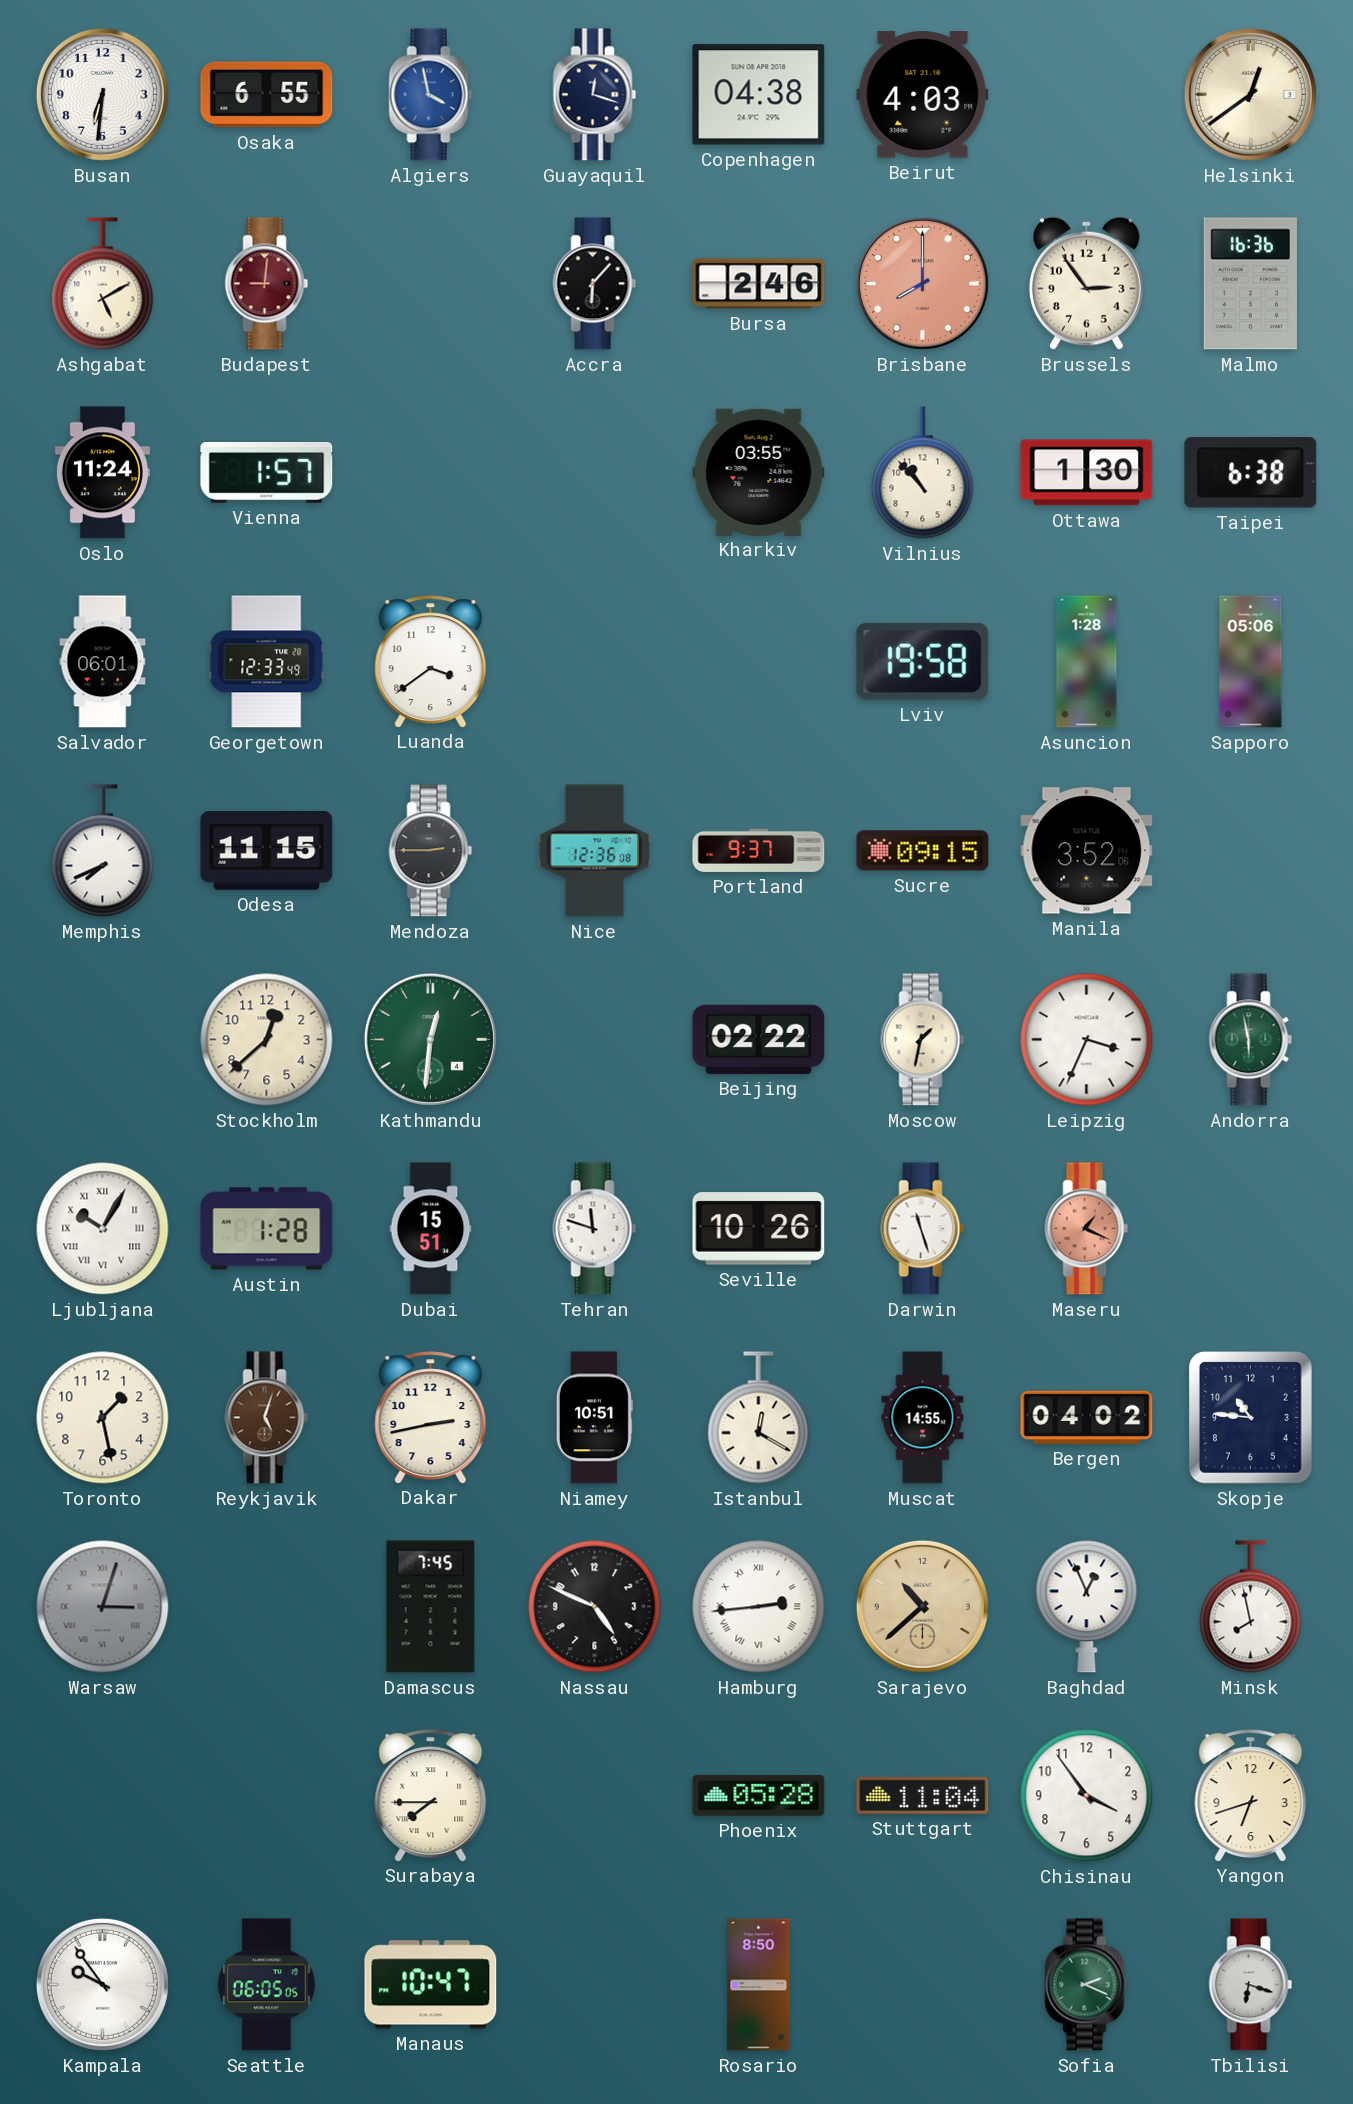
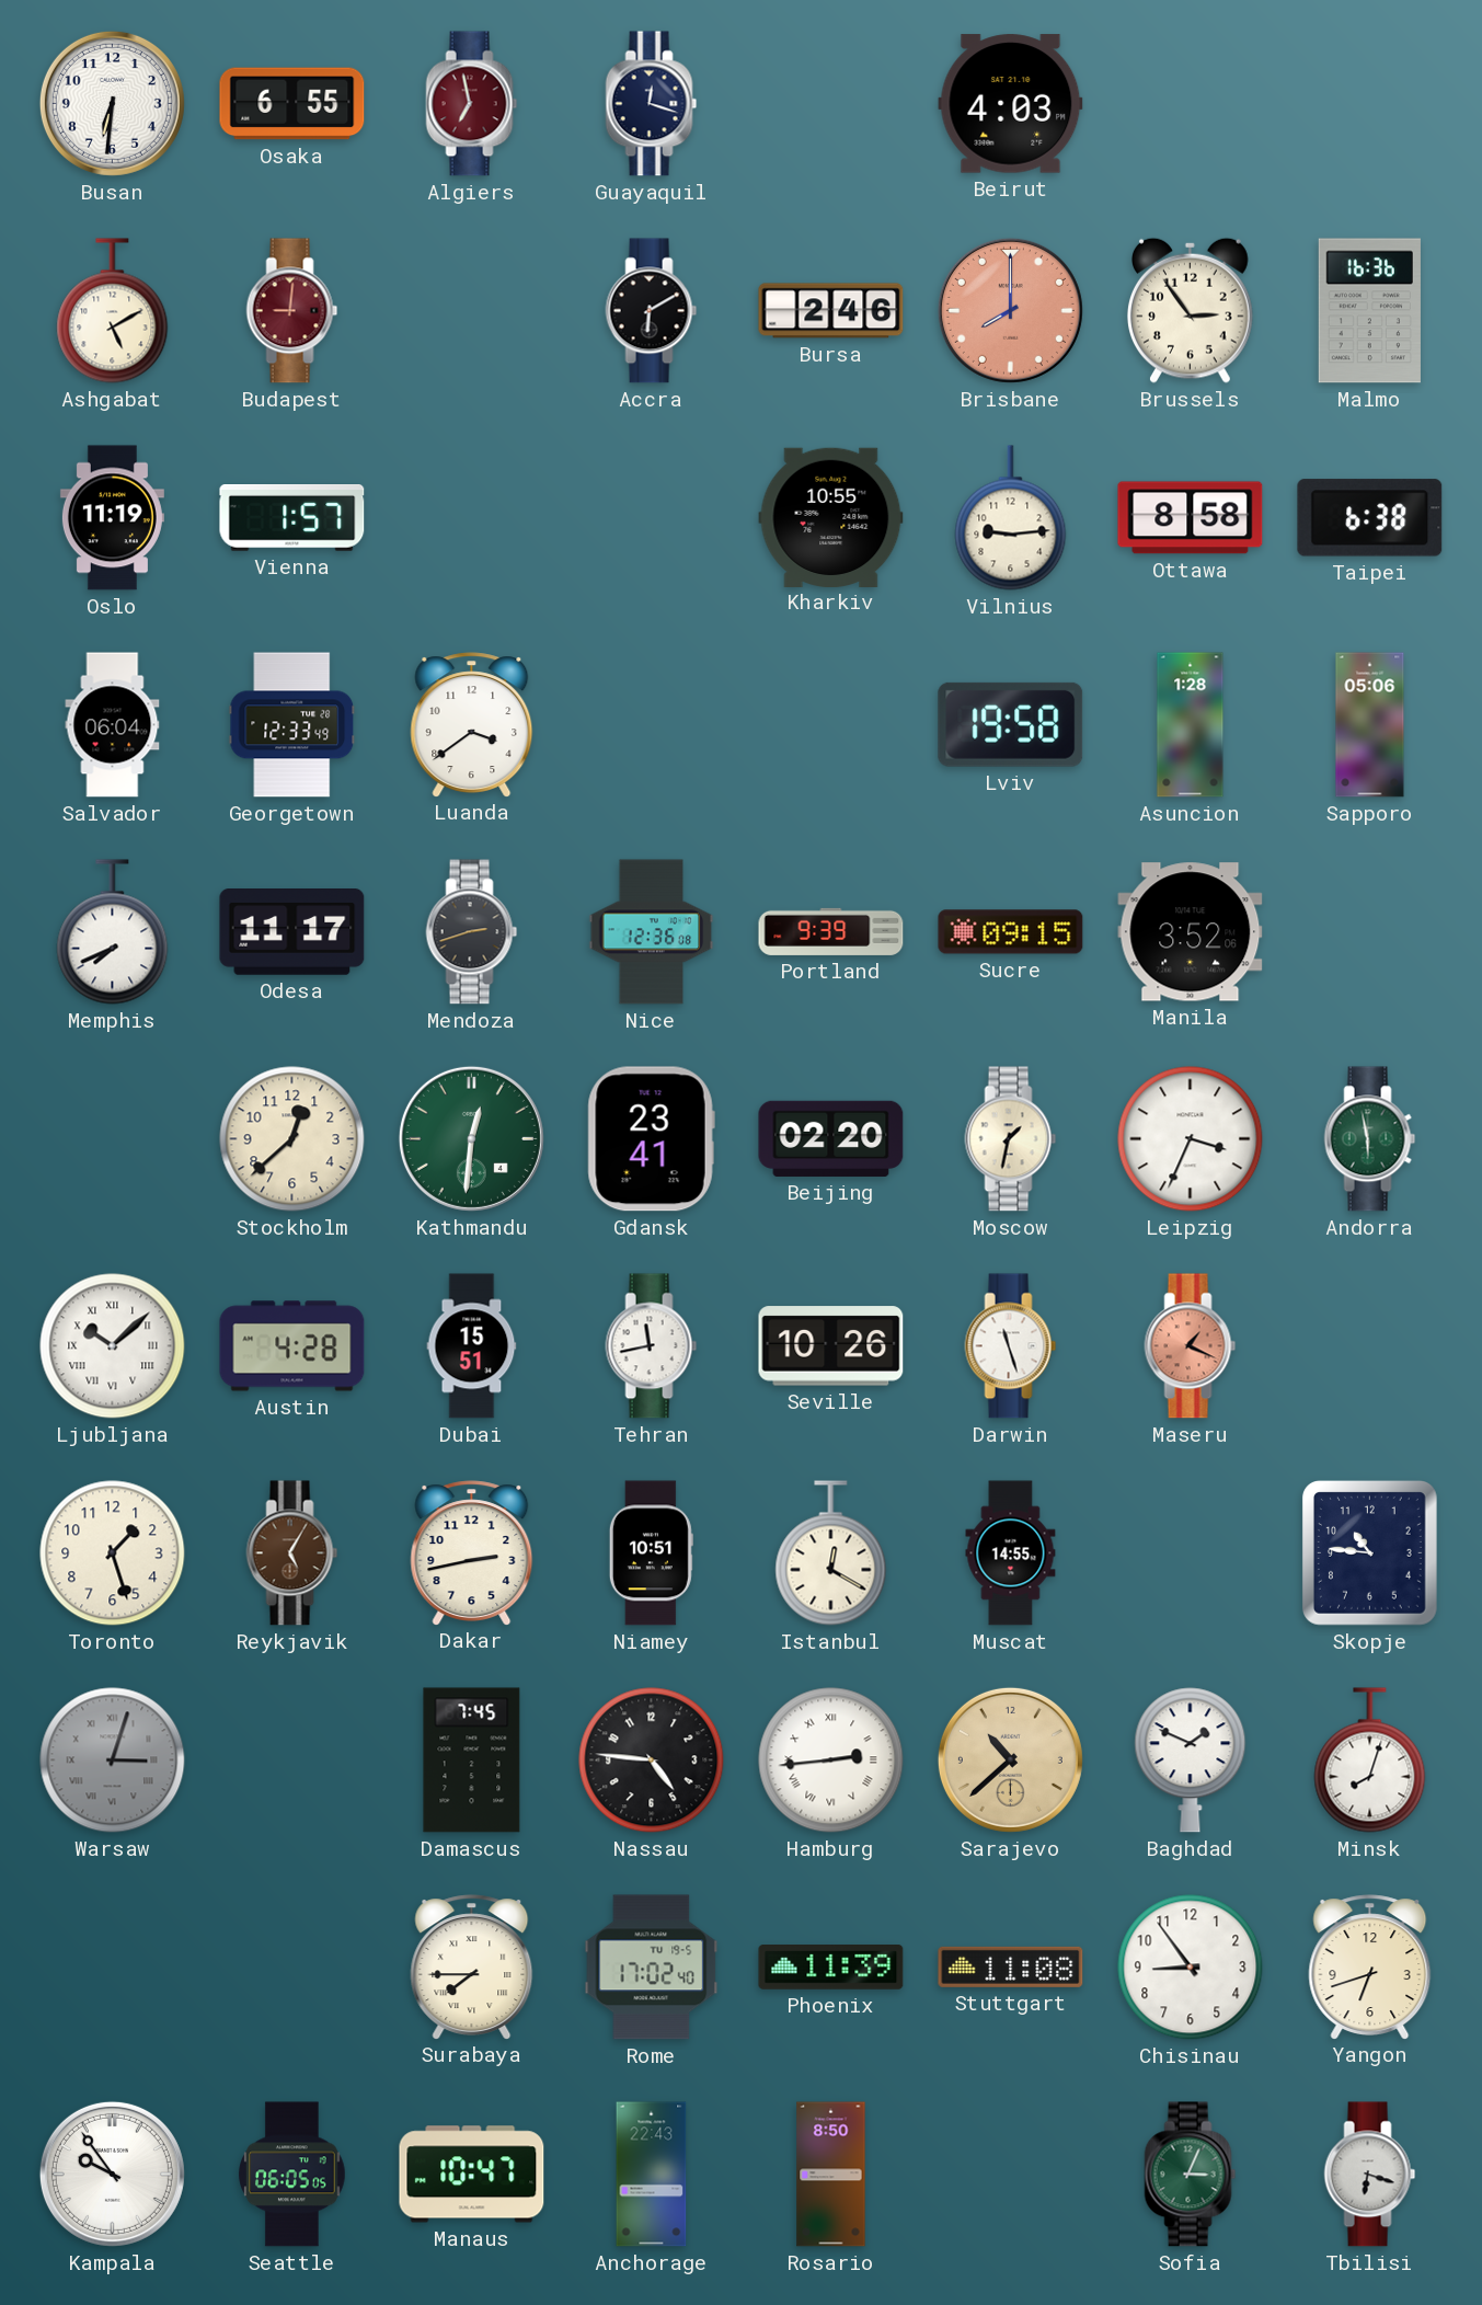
Algiers: 3:58 -> 6:58
Algiers dial: blue -> burgundy
Copenhagen: 04:38 -> none
Helsinki: 12:39 -> none
Accra: 6:07 -> 6:10
Oslo: 11:24 -> 11:19
Kharkiv: 03:55 -> 10:55
Vilnius: 10:53 -> 9:14
Ottawa: 1:30 -> 8:58
Salvador: 06:01 -> 06:04
Odesa: 11:15 -> 11:17
Mendoza: 2:45 -> 2:42
Portland: 9:37 -> 9:39
Gdansk: none -> 23:41
Beijing: 02:22 -> 02:20
Ljubljana: 10:05 -> 10:08
Austin: 1:28 -> 4:28
Tehran: 11:48 -> 11:43
Toronto: 1:28 -> 1:27
Reykjavik: 5:03 -> 5:05
Bergen: 04:02 -> none
Nassau: 4:49 -> 4:46
Baghdad: 12:56 -> 1:49
Minsk: 7:58 -> 8:03
Rome: none -> 17:02
Phoenix: 05:28 -> 11:39
Stuttgart: 11:04 -> 11:08
Chisinau: 3:54 -> 8:54
Anchorage: none -> 22:43
Sofia: 2:19 -> 3:04
